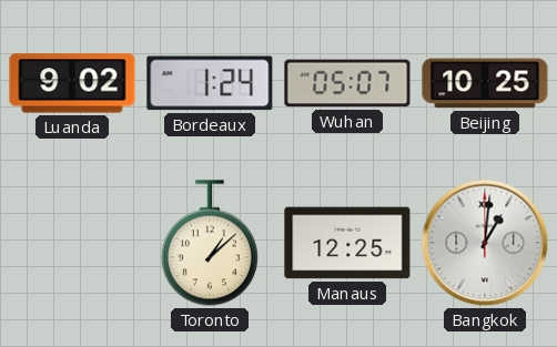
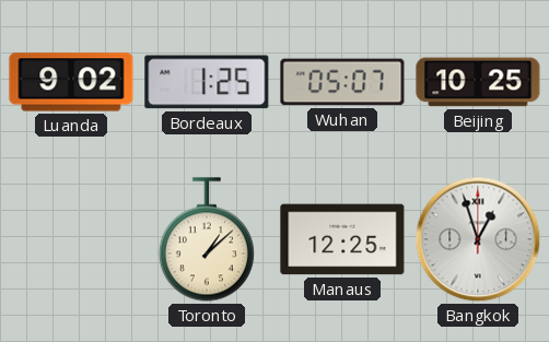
Bordeaux: 1:24 -> 1:25
Bangkok: 1:01 -> 12:57
